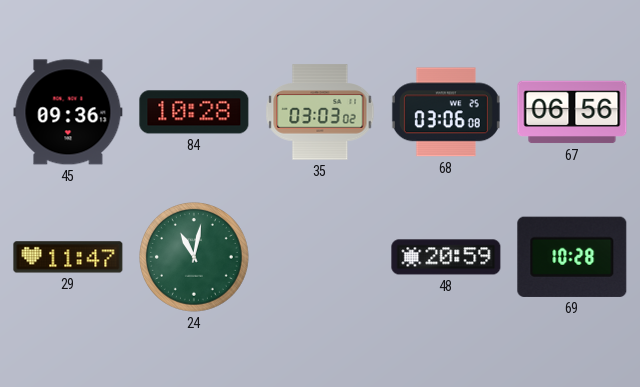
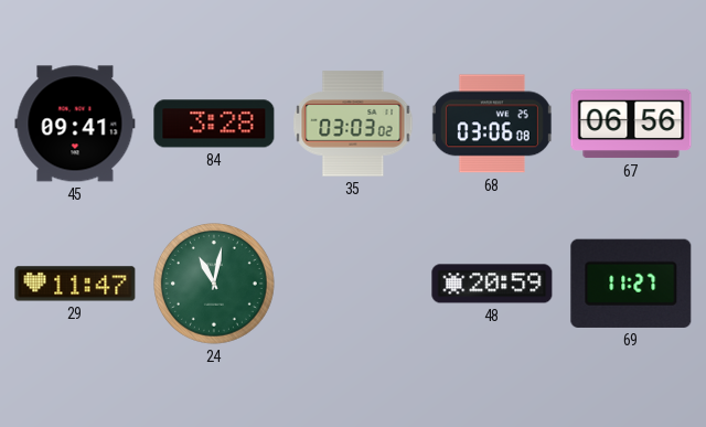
45: 09:36 -> 09:41
84: 10:28 -> 3:28
69: 10:28 -> 11:27
